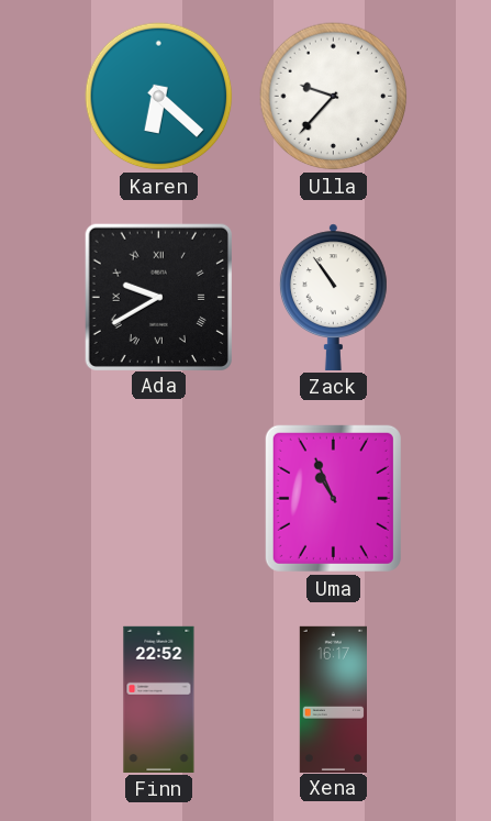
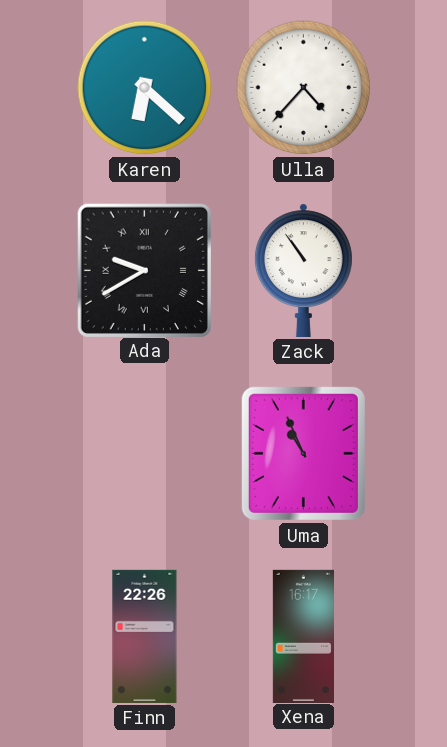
Ulla: 9:37 -> 4:37
Finn: 22:52 -> 22:26
